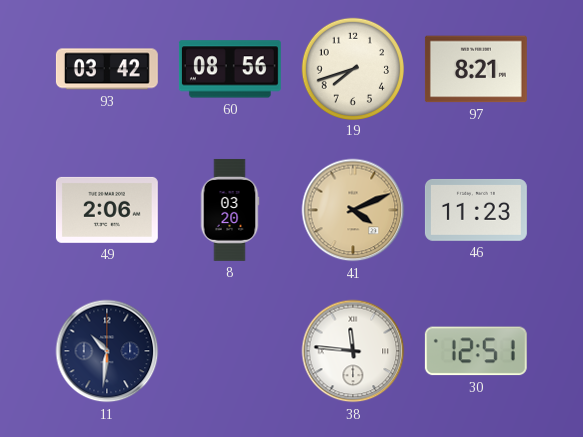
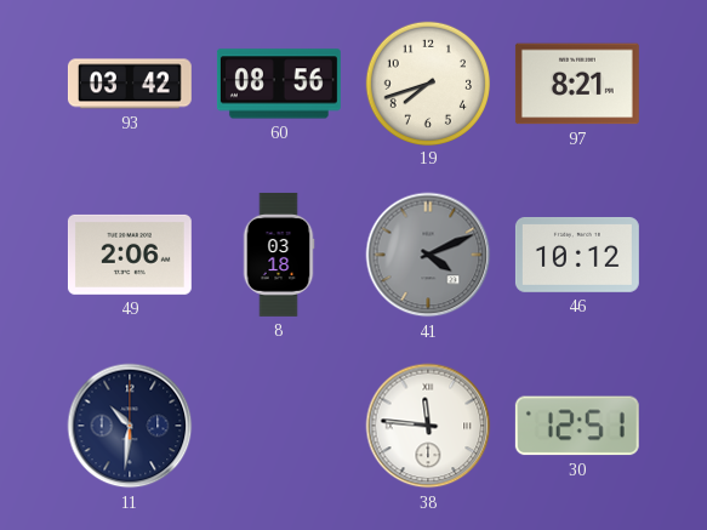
8: 03:20 -> 03:18
41 dial: champagne -> grey
46: 11:23 -> 10:12
